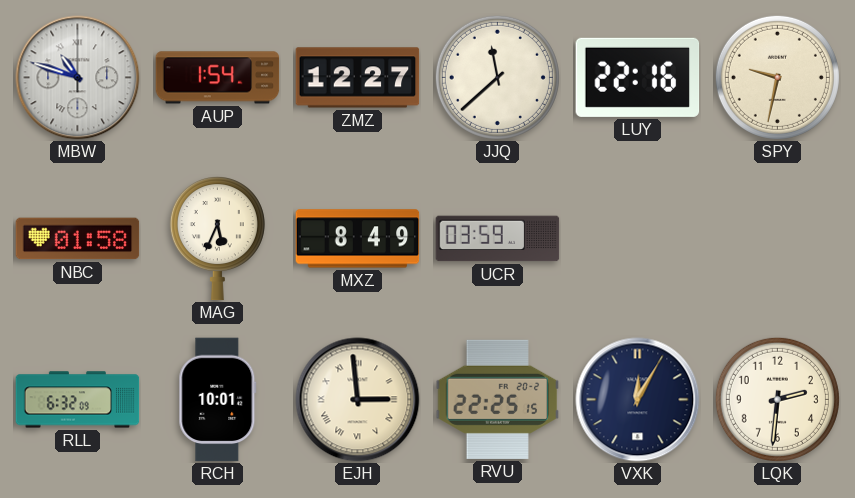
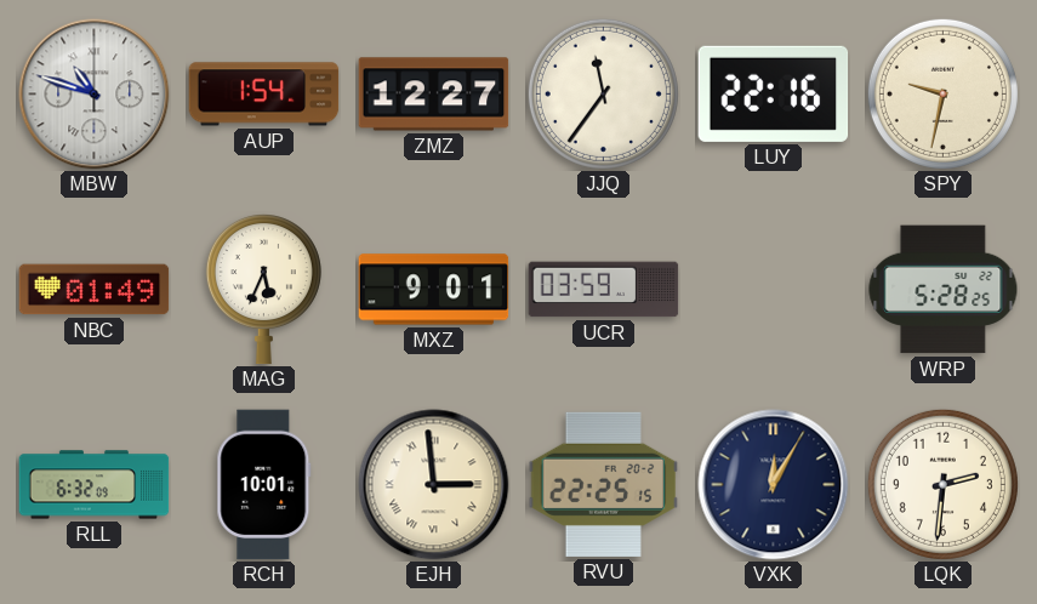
JJQ: 11:38 -> 11:36
NBC: 01:58 -> 01:49
MXZ: 8:49 -> 9:01
WRP: none -> 5:28
